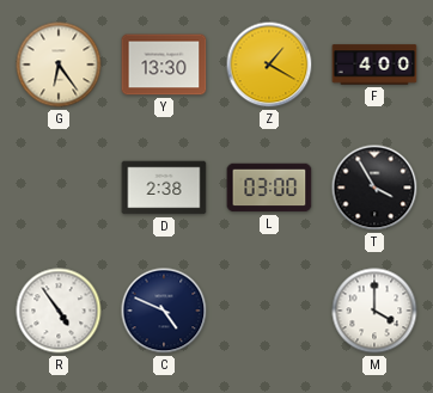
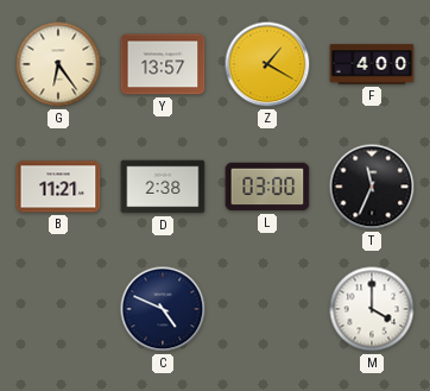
Y: 13:30 -> 13:57
B: none -> 11:21
T: 3:55 -> 11:34
R: 4:54 -> none
